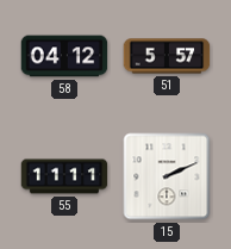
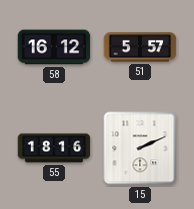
58: 04:12 -> 16:12
55: 11:11 -> 18:16
